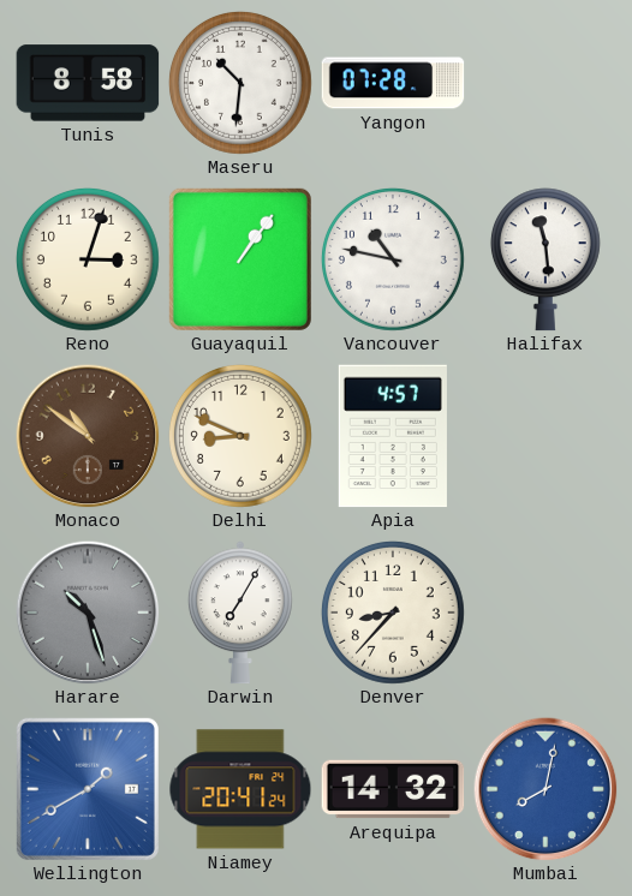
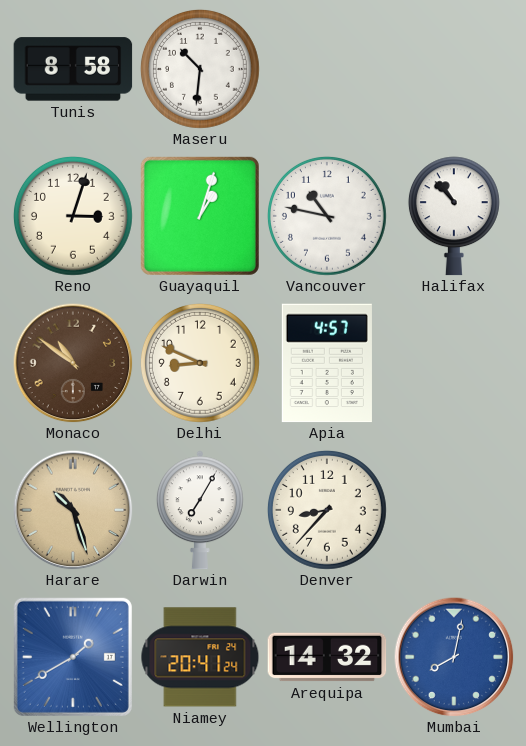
Yangon: 07:28 -> none
Guayaquil: 1:06 -> 1:03
Halifax: 11:29 -> 10:53
Harare dial: grey -> champagne
